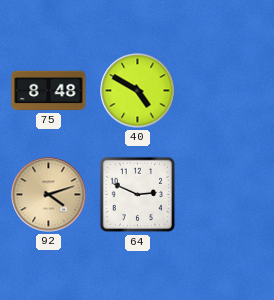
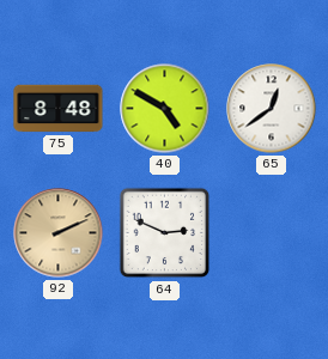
65: none -> 12:39
92: 4:12 -> 2:11
